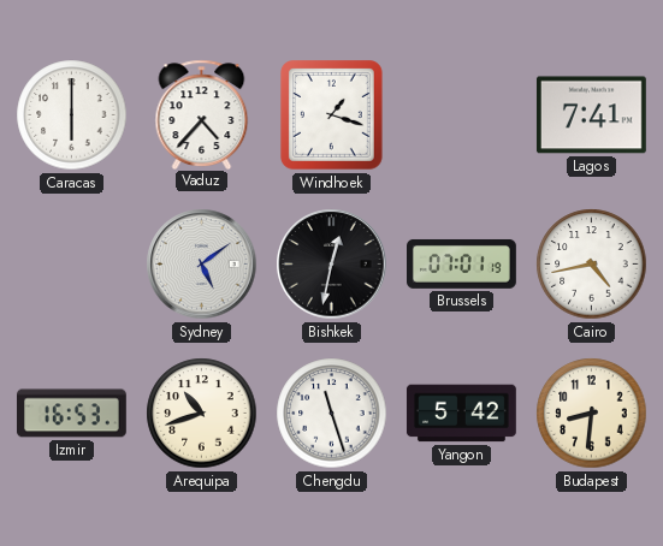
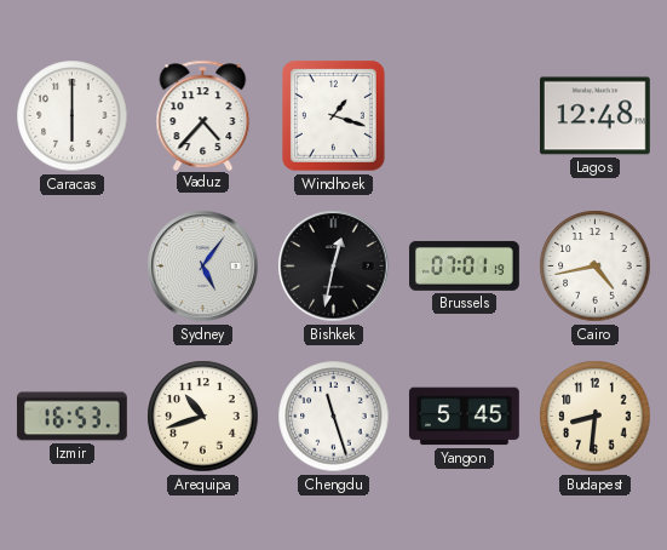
Lagos: 7:41 -> 12:48
Sydney: 5:09 -> 5:06
Yangon: 5:42 -> 5:45
